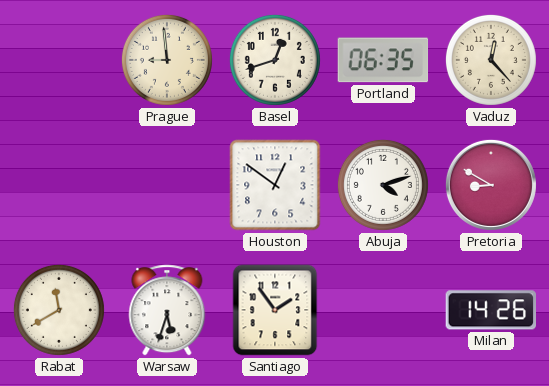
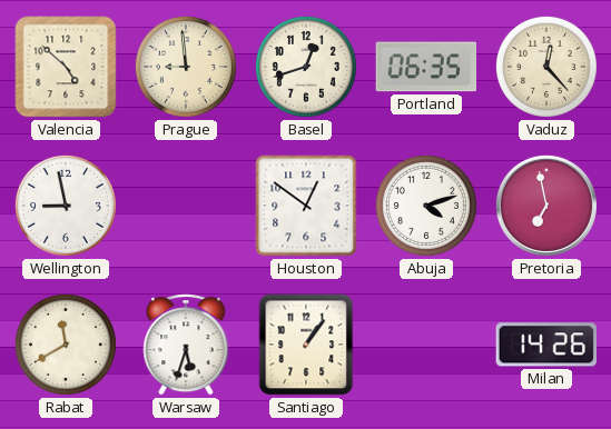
Valencia: none -> 4:52
Wellington: none -> 8:58
Pretoria: 8:50 -> 6:58
Santiago: 1:54 -> 1:06
